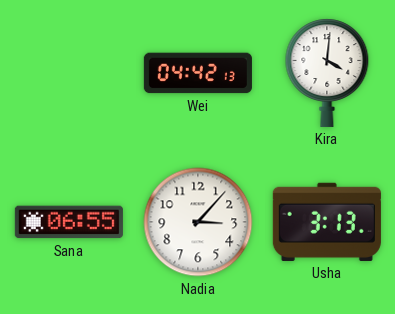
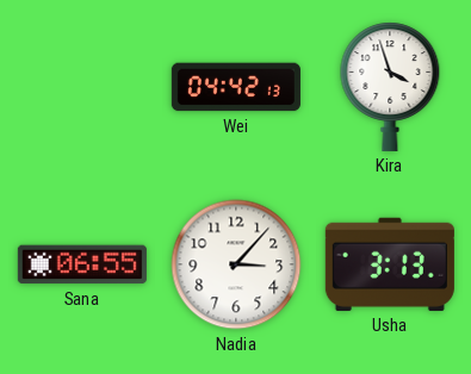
Kira: 4:01 -> 3:57
